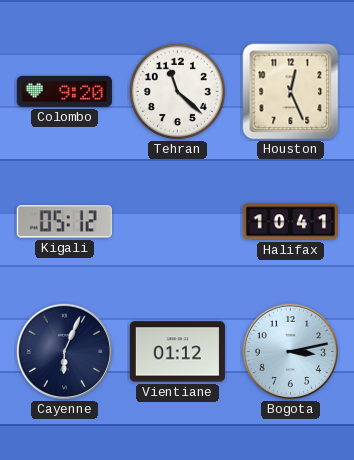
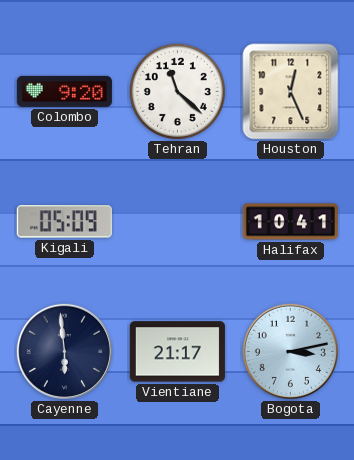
Kigali: 05:12 -> 05:09
Cayenne: 6:04 -> 5:59
Vientiane: 01:12 -> 21:17
